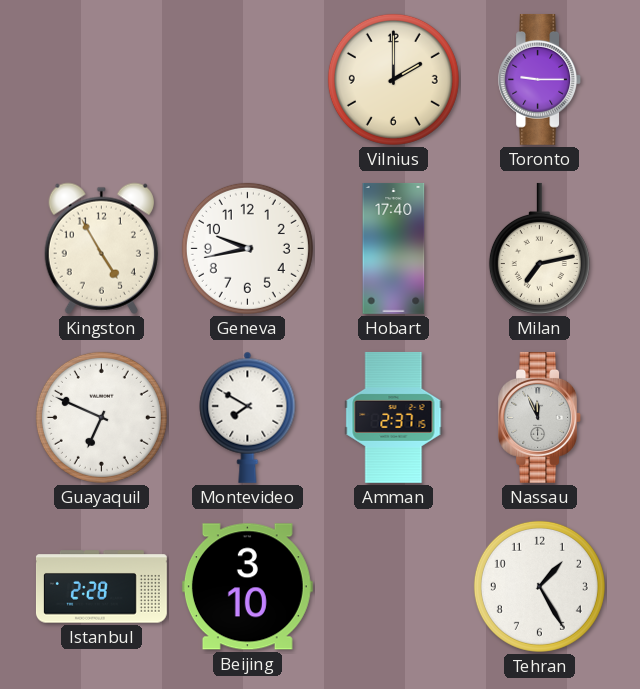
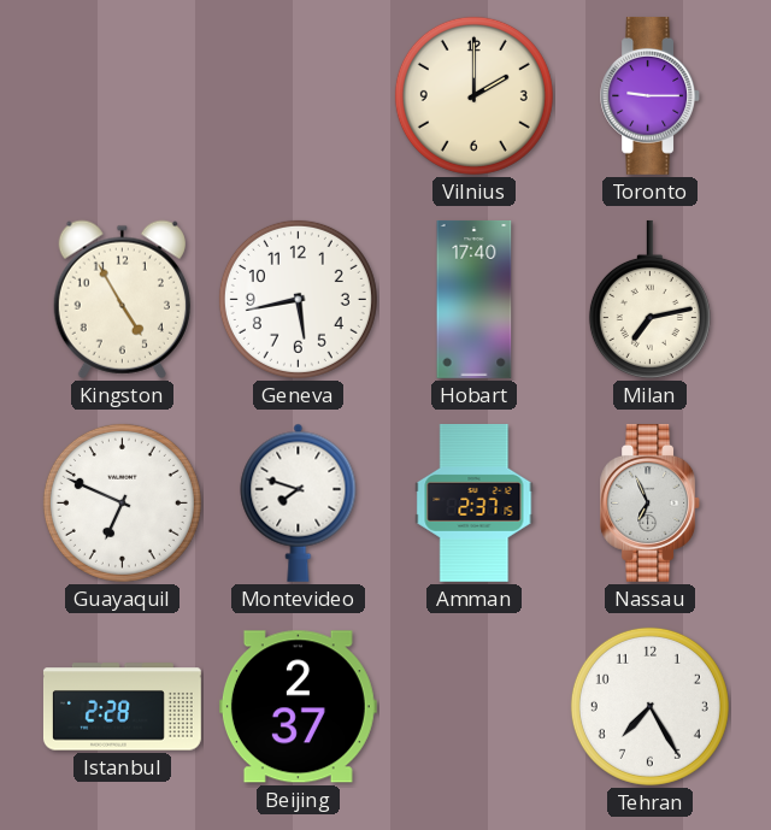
Geneva: 9:43 -> 5:43
Montevideo: 7:50 -> 7:48
Nassau: 11:56 -> 6:56
Beijing: 3:10 -> 2:37
Tehran: 1:25 -> 7:25
